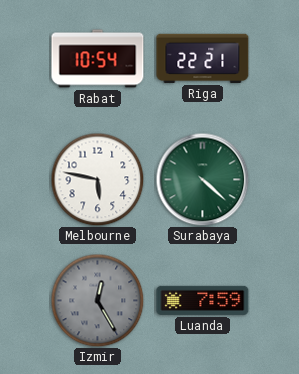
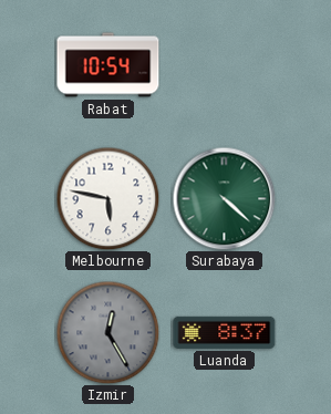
Riga: 22:21 -> none
Luanda: 7:59 -> 8:37
